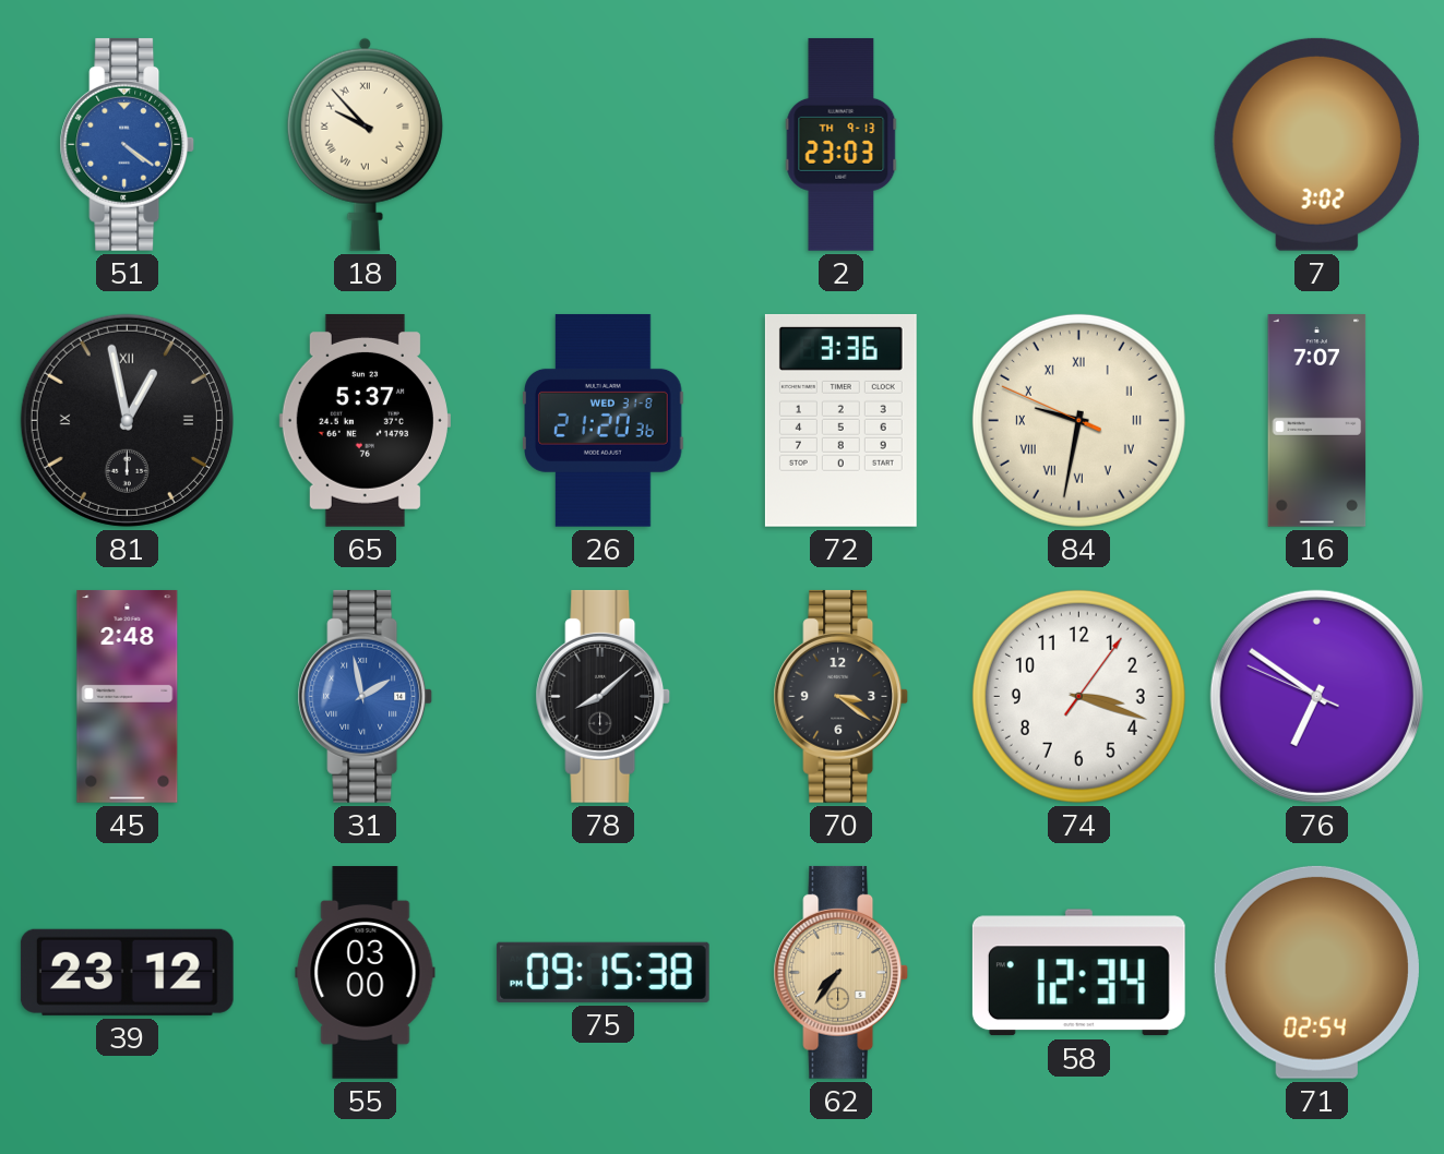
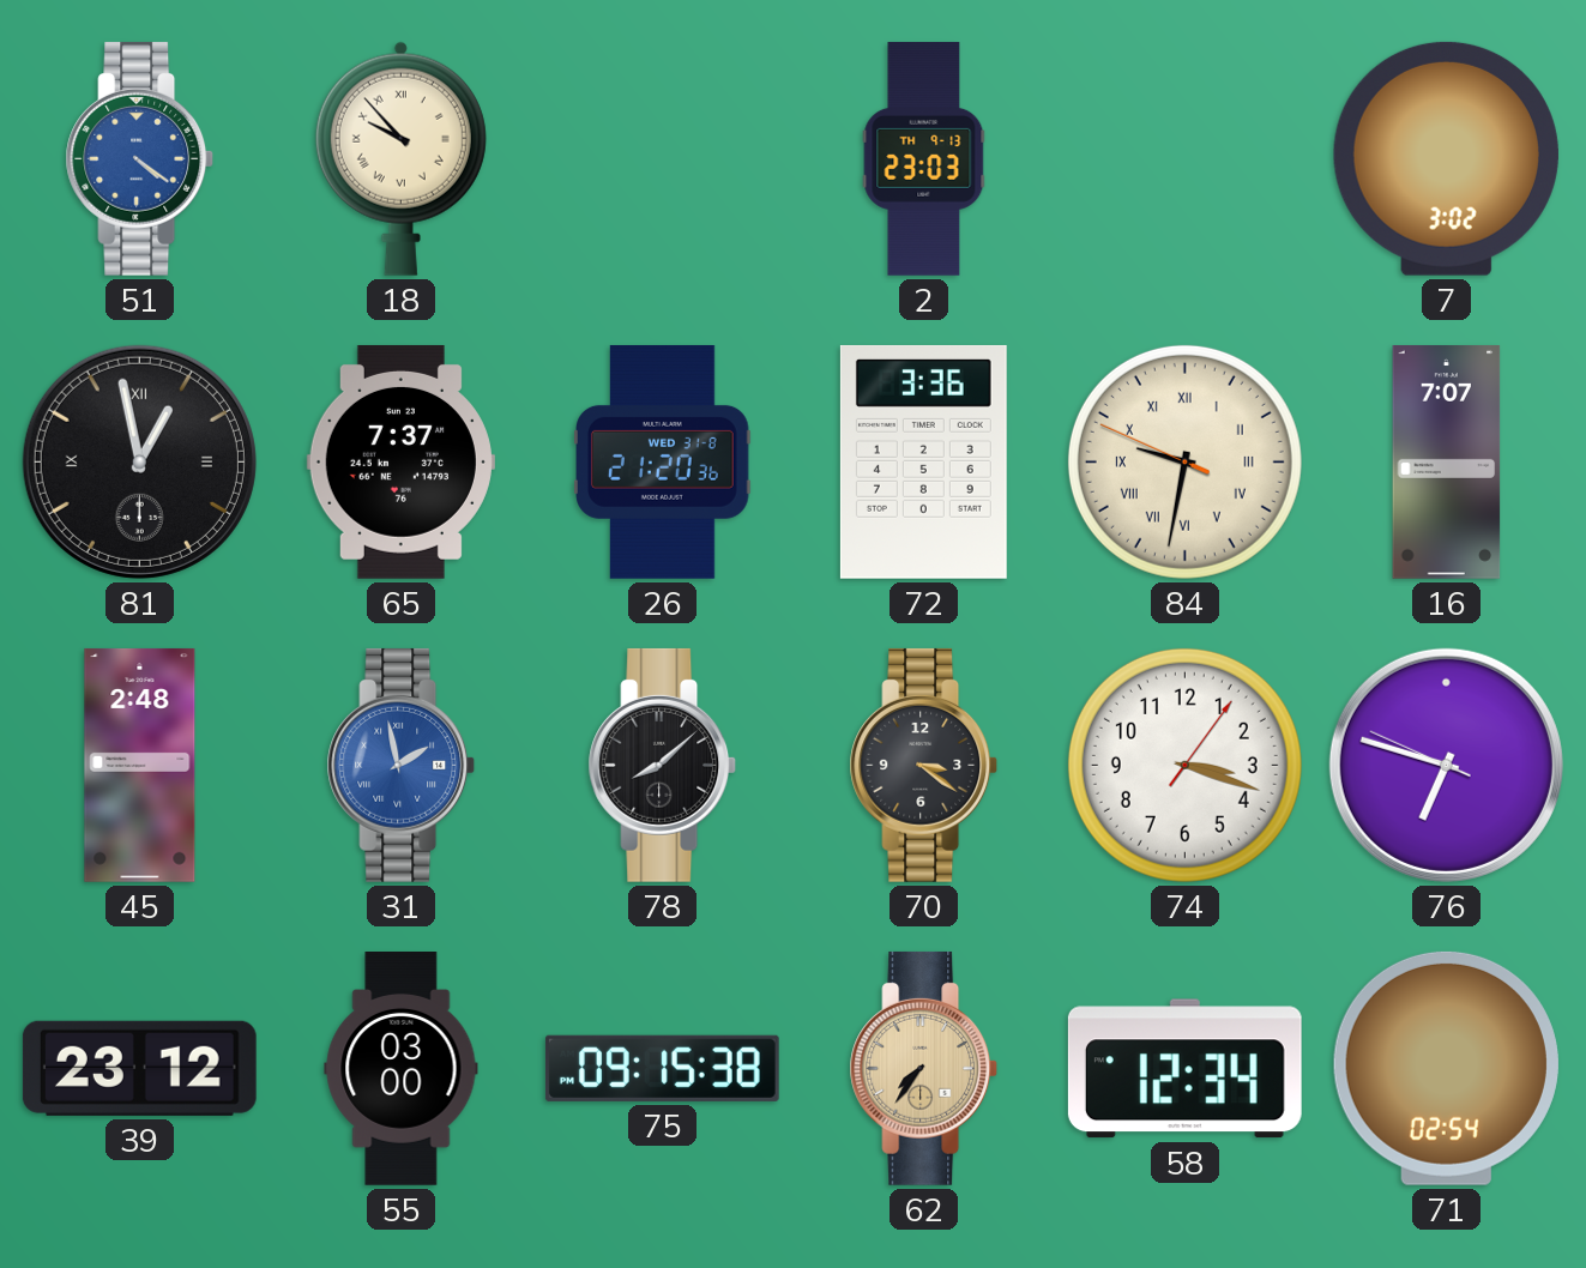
65: 5:37 -> 7:37
76: 6:50 -> 6:47
